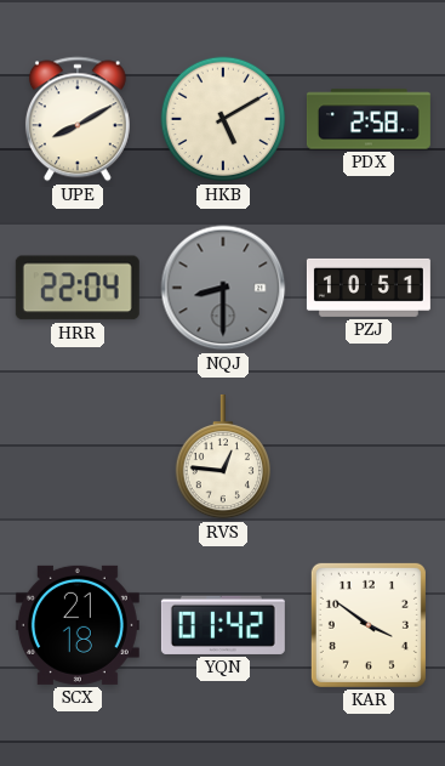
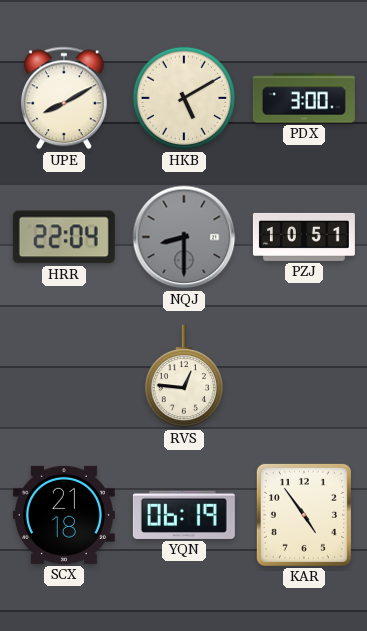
PDX: 2:58 -> 3:00
YQN: 01:42 -> 06:19
KAR: 3:51 -> 4:54
